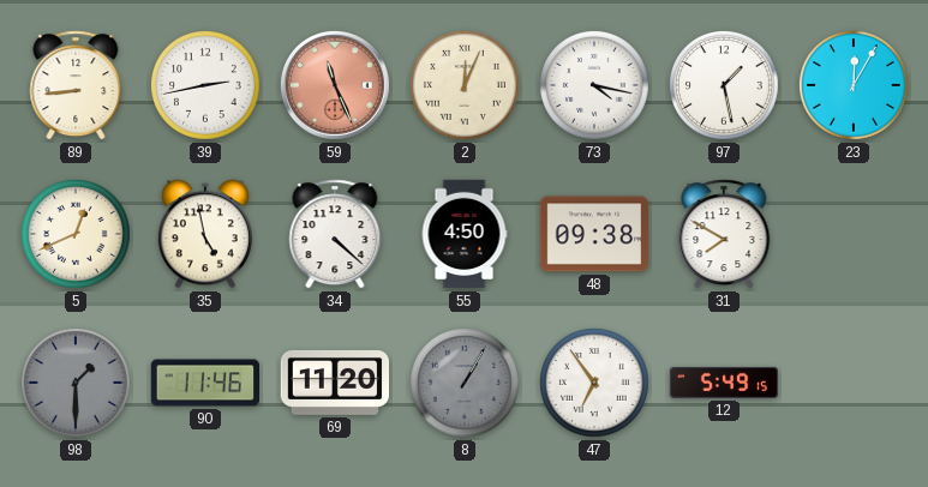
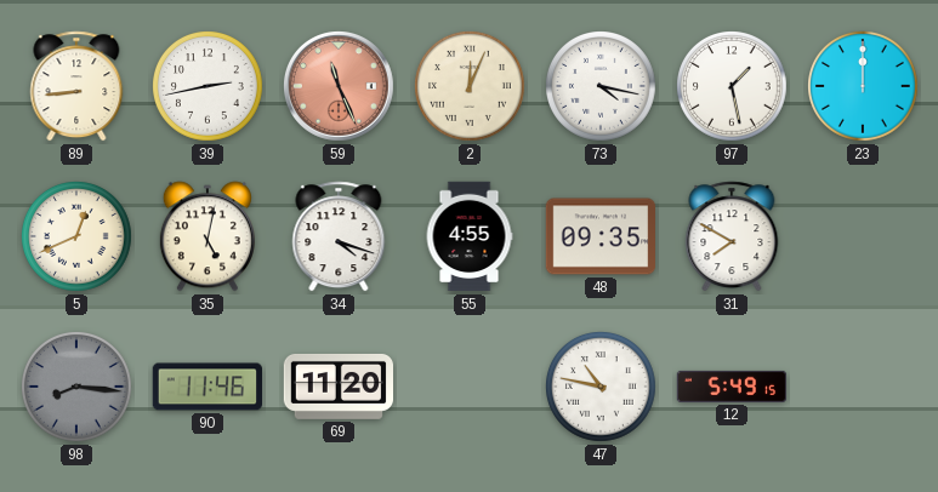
23: 12:05 -> 12:00
35: 4:58 -> 5:02
34: 4:22 -> 4:18
55: 4:50 -> 4:55
48: 09:38 -> 09:35
98: 1:30 -> 8:16
8: 1:05 -> none
47: 6:54 -> 10:47
